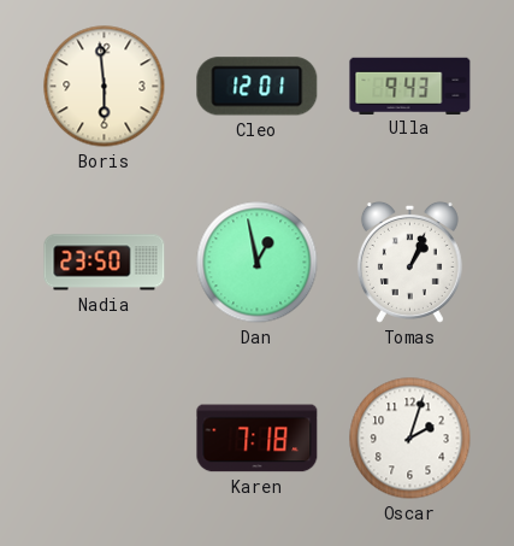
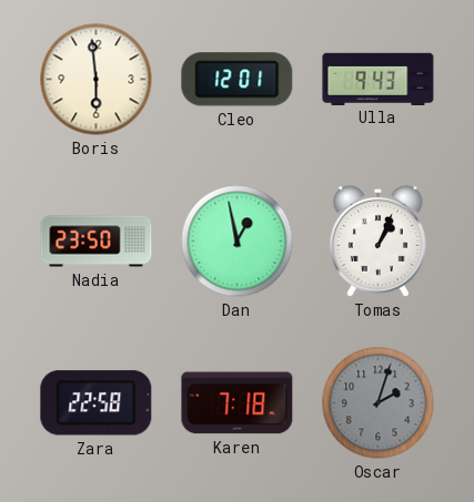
Zara: none -> 22:58
Oscar dial: white -> grey
